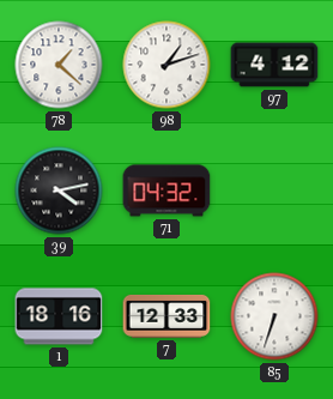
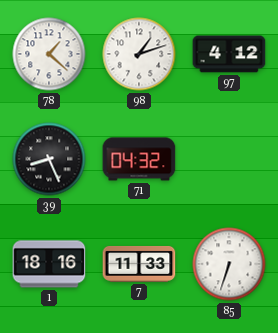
39: 4:13 -> 8:26
7: 12:33 -> 11:33
